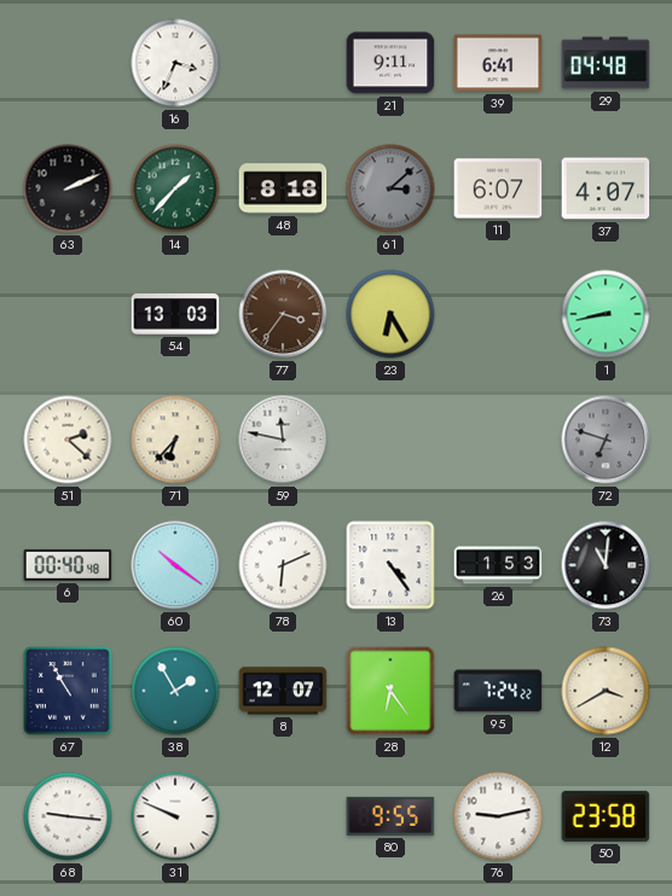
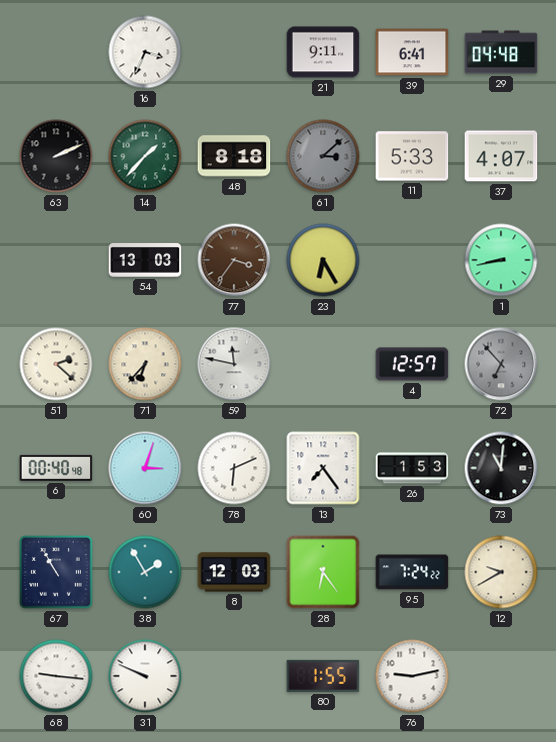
11: 6:07 -> 5:33
4: none -> 12:57
72: 6:48 -> 6:53
60: 10:21 -> 3:03
13: 4:24 -> 7:24
8: 12:07 -> 12:03
12: 3:40 -> 9:40
80: 9:55 -> 1:55
50: 23:58 -> none
